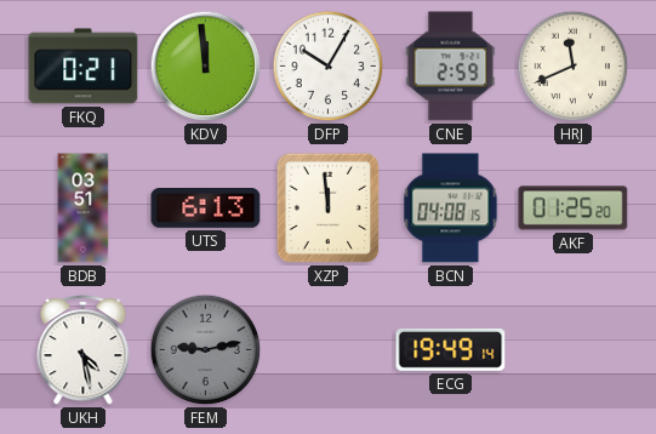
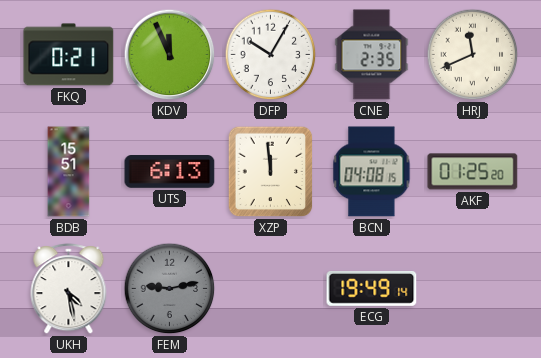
KDV: 11:59 -> 11:56
CNE: 2:59 -> 2:35
BDB: 03:51 -> 15:51
